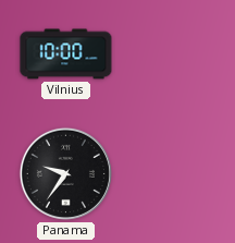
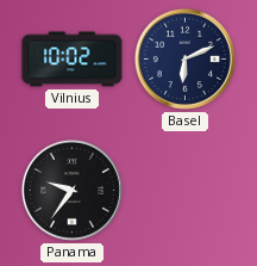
Vilnius: 10:00 -> 10:02
Basel: none -> 6:11
